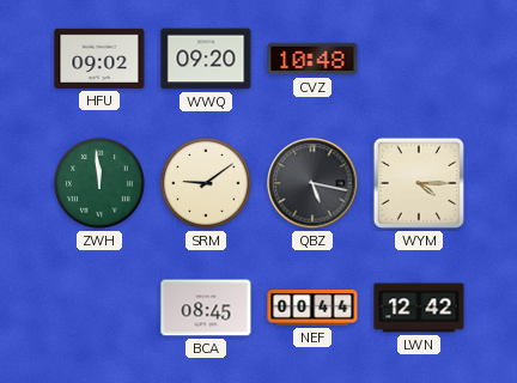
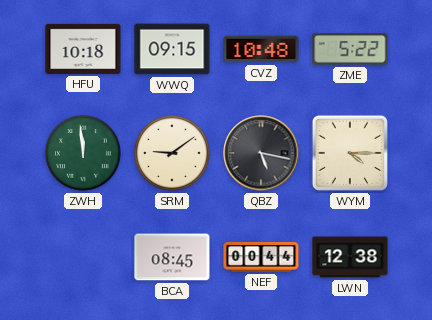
HFU: 09:02 -> 10:18
WWQ: 09:20 -> 09:15
ZME: none -> 5:22
LWN: 12:42 -> 12:38
